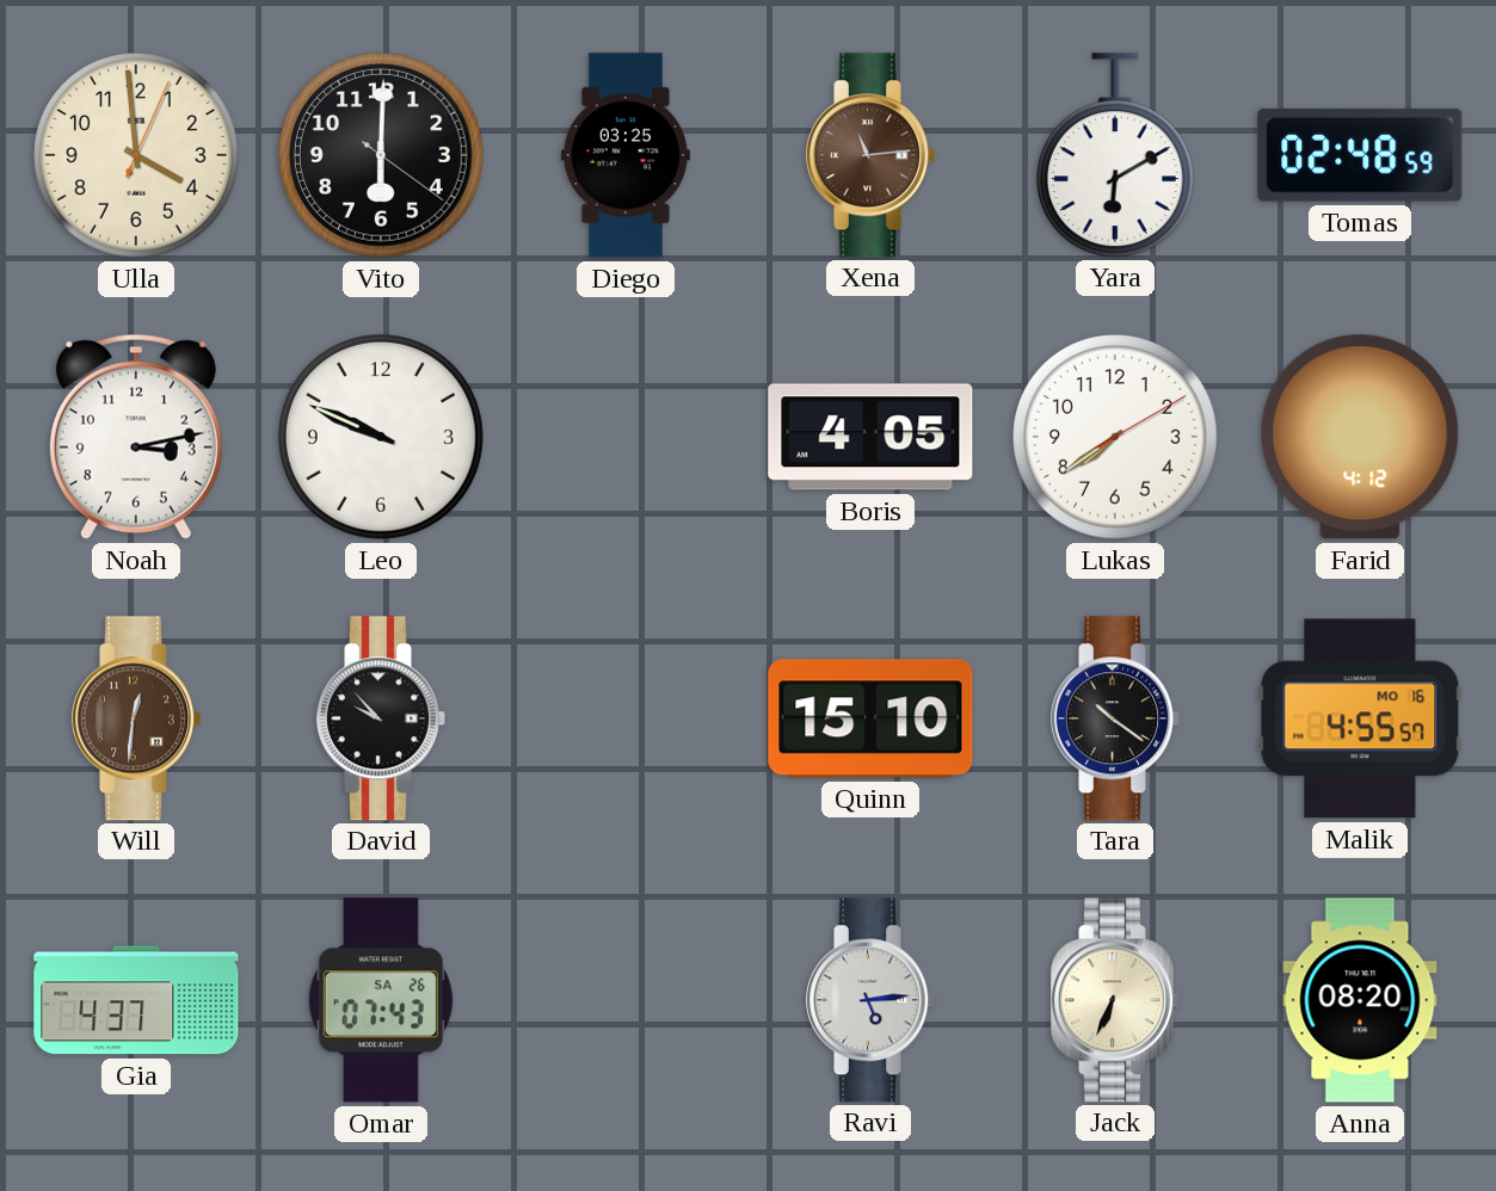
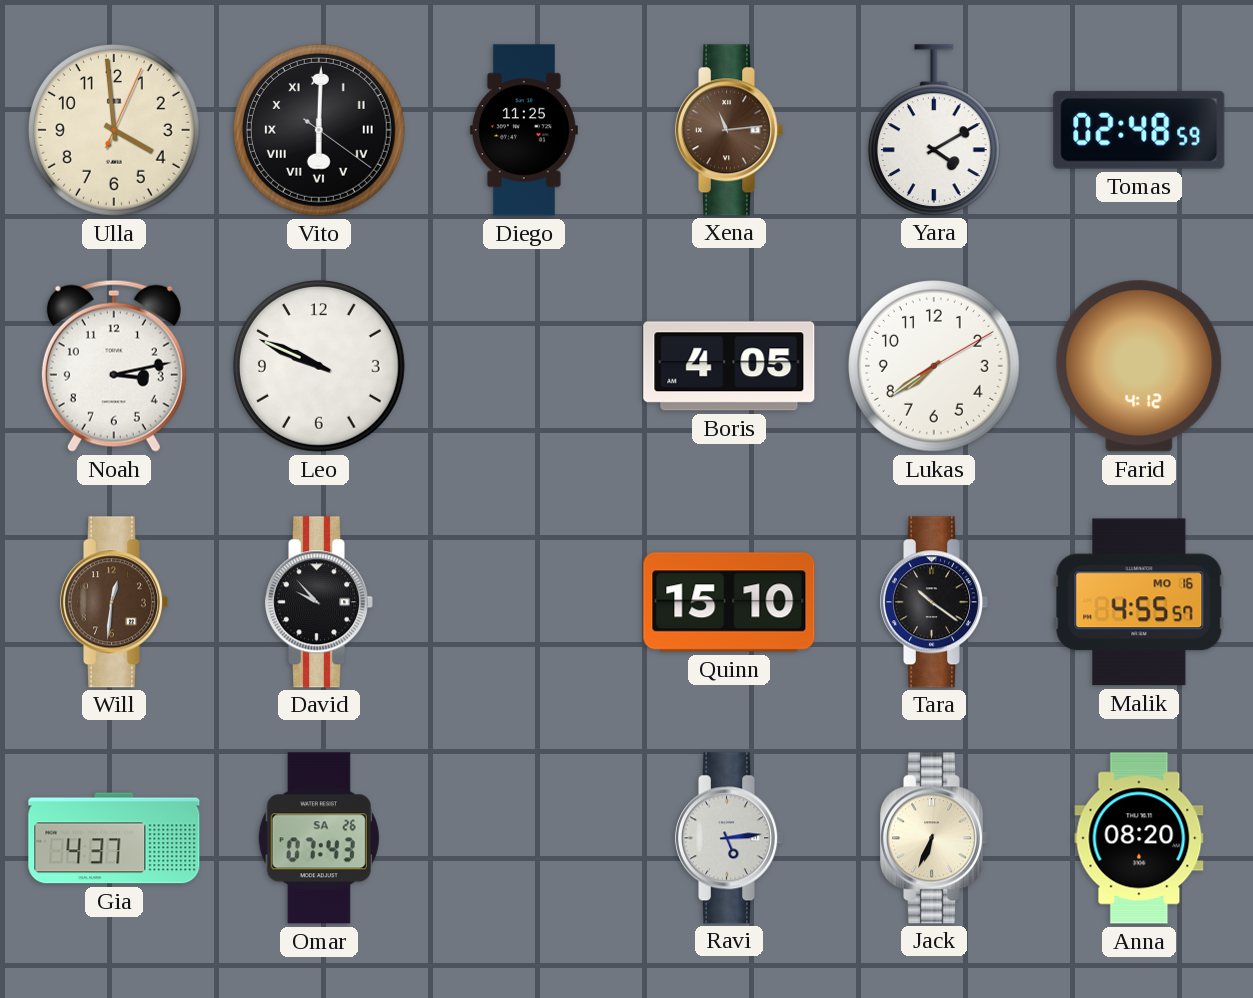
Vito numerals: Arabic -> Roman
Diego: 03:25 -> 11:25
Yara: 6:10 -> 4:10
